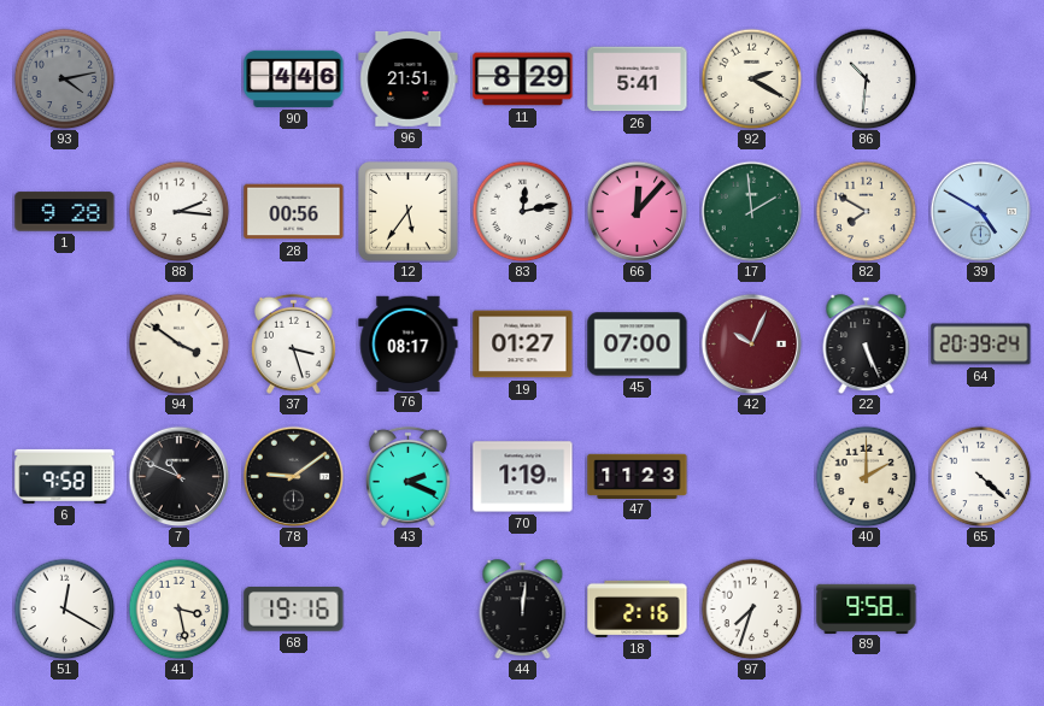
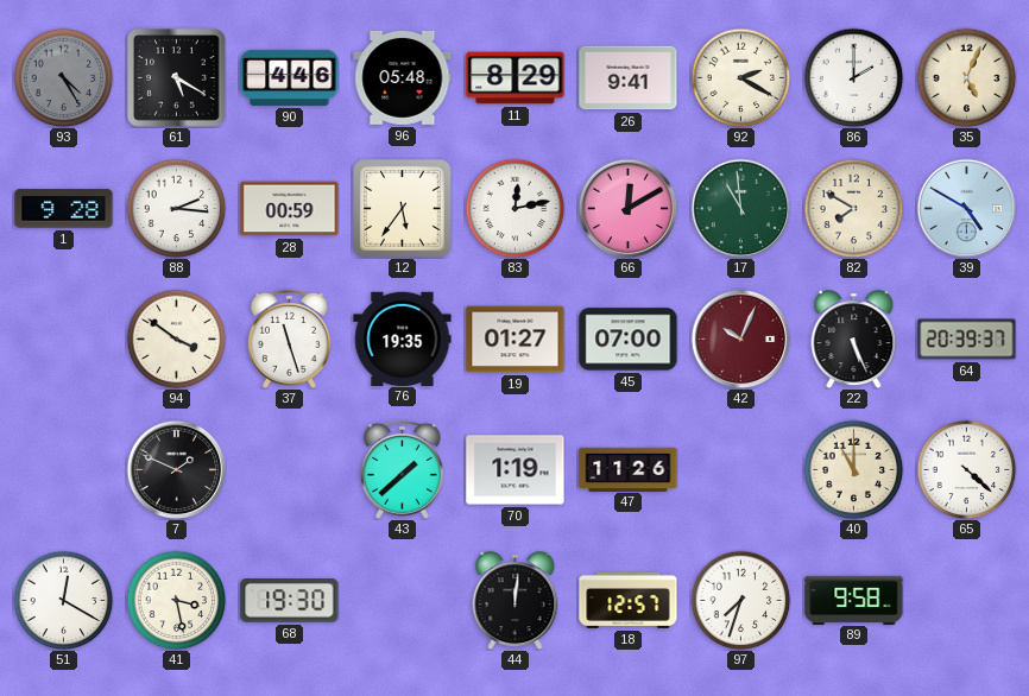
93: 4:13 -> 4:25
61: none -> 5:20
96: 21:51 -> 05:48
26: 5:41 -> 9:41
86: 10:31 -> 2:00
35: none -> 5:04
28: 00:56 -> 00:59
66: 12:07 -> 12:10
17: 1:59 -> 10:59
37: 3:27 -> 11:27
76: 08:17 -> 19:35
64: 20:39:24 -> 20:39:37
6: 9:58 -> none
7: 10:49 -> 1:49
78: 9:09 -> none
43: 2:19 -> 1:38
47: 11:23 -> 11:26
40: 2:00 -> 11:00
68: 19:16 -> 19:30
18: 2:16 -> 12:57
